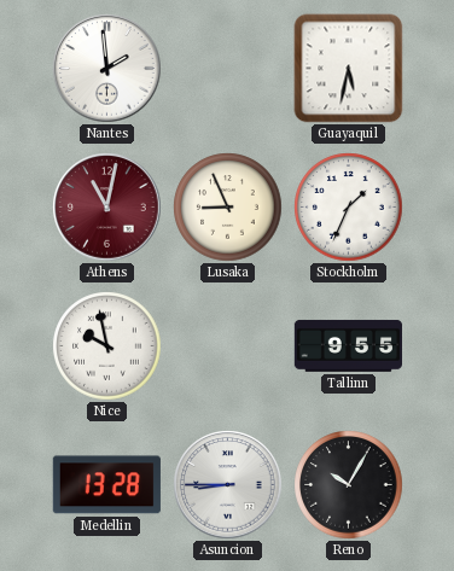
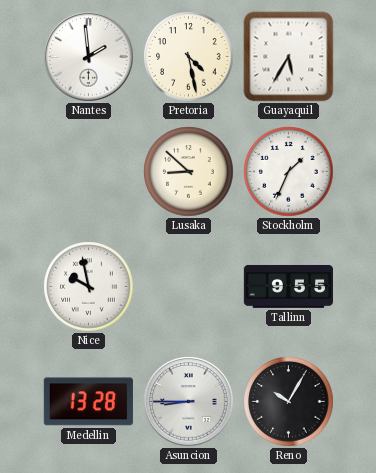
Pretoria: none -> 4:28
Guayaquil: 5:32 -> 5:35
Athens: 11:02 -> none
Lusaka: 8:56 -> 8:52
